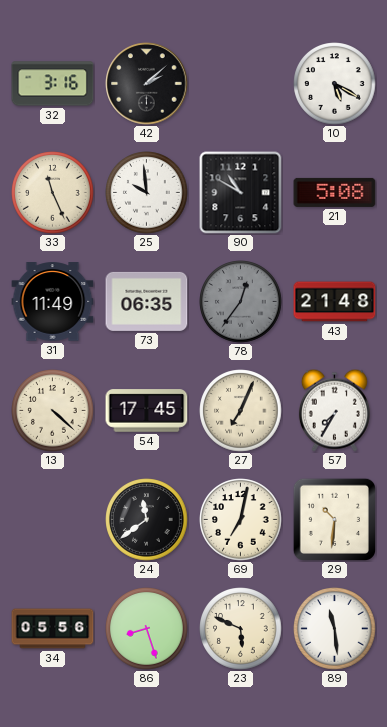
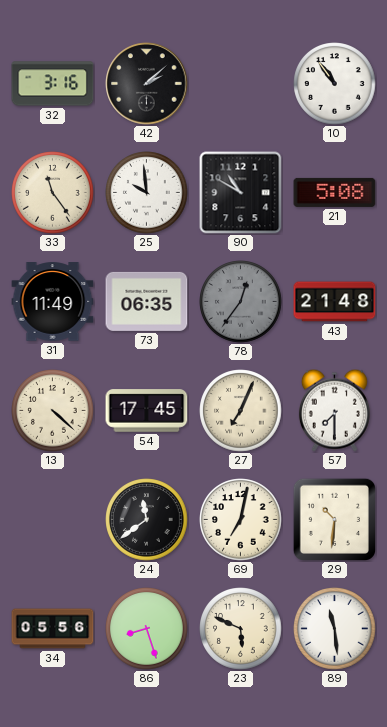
10: 5:20 -> 10:54
33: 11:26 -> 11:24
57: 7:35 -> 7:30
